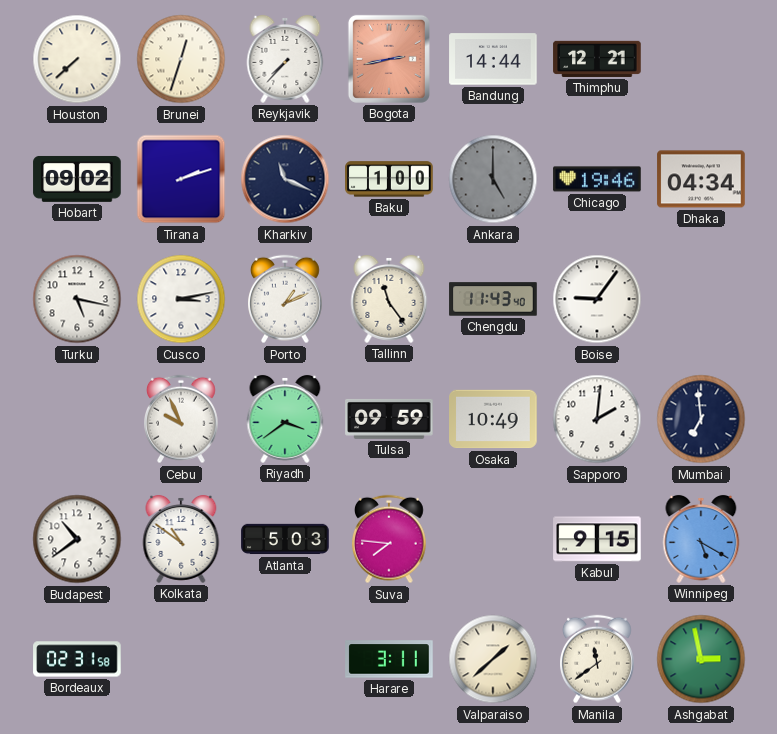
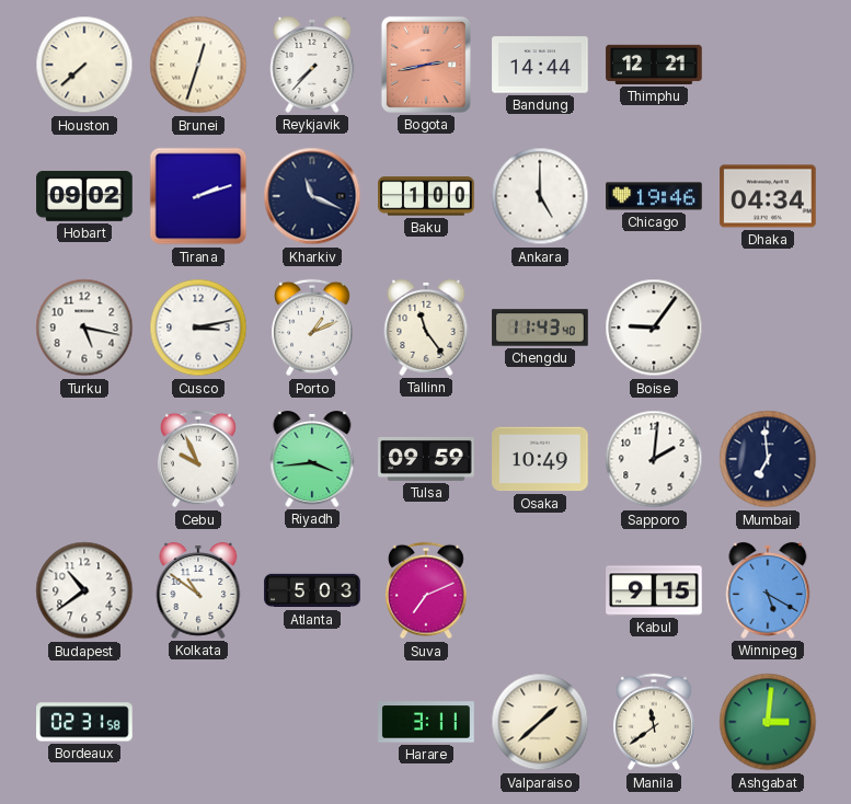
Ankara dial: grey -> white
Riyadh: 3:39 -> 3:44
Suva: 7:46 -> 7:11
Ashgabat: 2:58 -> 3:01
